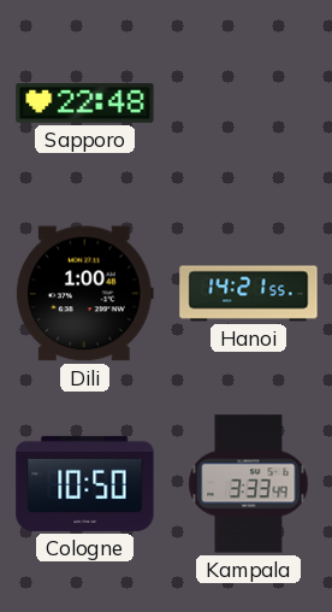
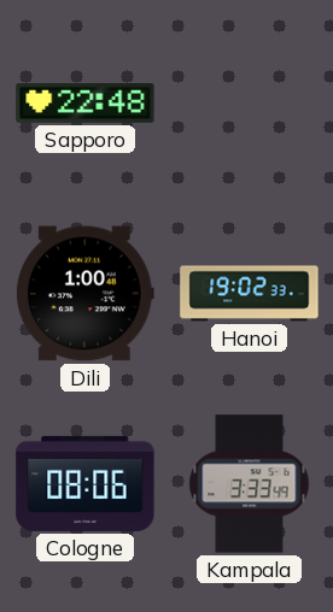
Hanoi: 14:21 -> 19:02
Cologne: 10:50 -> 08:06
